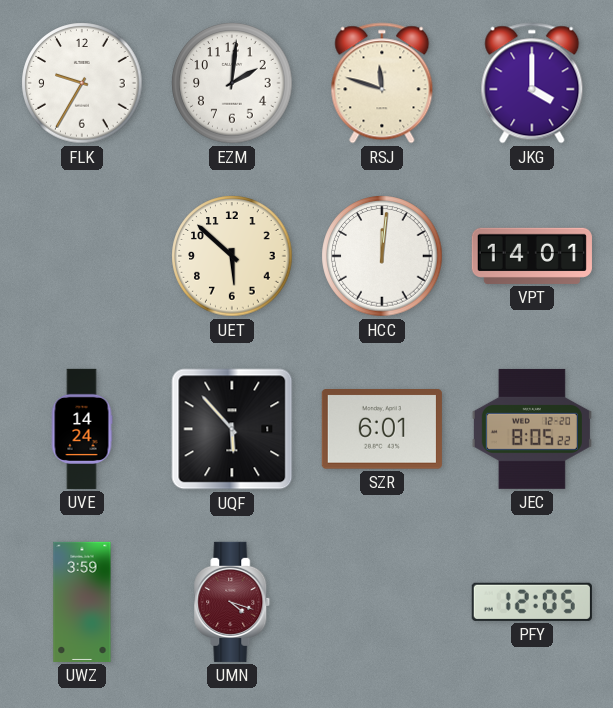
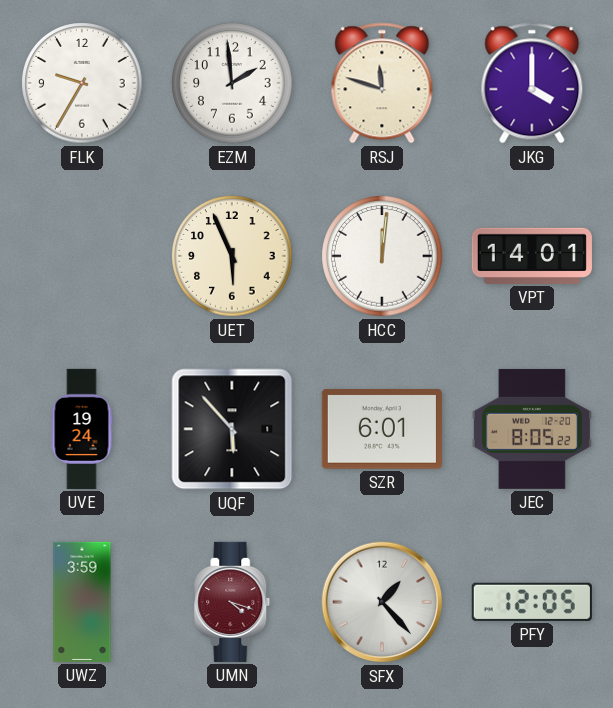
EZM: 2:01 -> 1:59
UET: 5:52 -> 5:56
UVE: 14:24 -> 19:24
SFX: none -> 1:23
